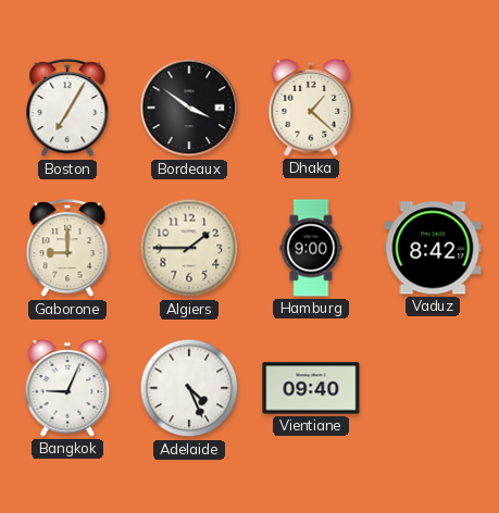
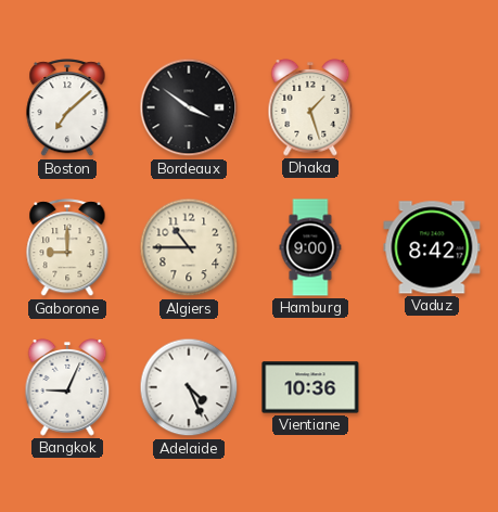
Boston: 7:05 -> 7:08
Dhaka: 1:22 -> 1:27
Algiers: 1:45 -> 10:45
Vientiane: 09:40 -> 10:36
